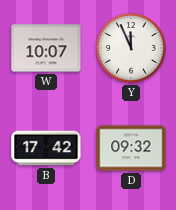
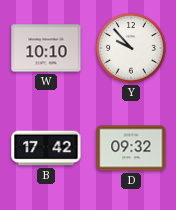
W: 10:07 -> 10:10
Y: 11:56 -> 9:53
